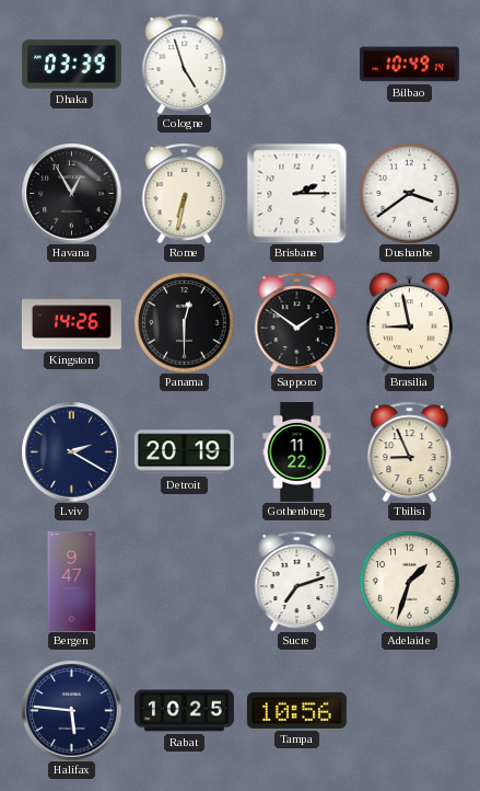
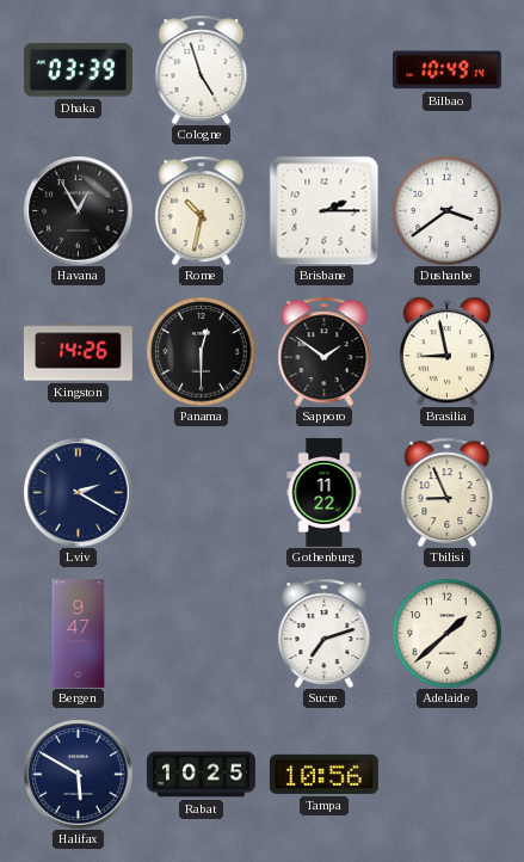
Rome: 6:32 -> 10:32
Detroit: 20:19 -> none
Adelaide: 1:33 -> 1:38
Halifax: 5:46 -> 5:50
